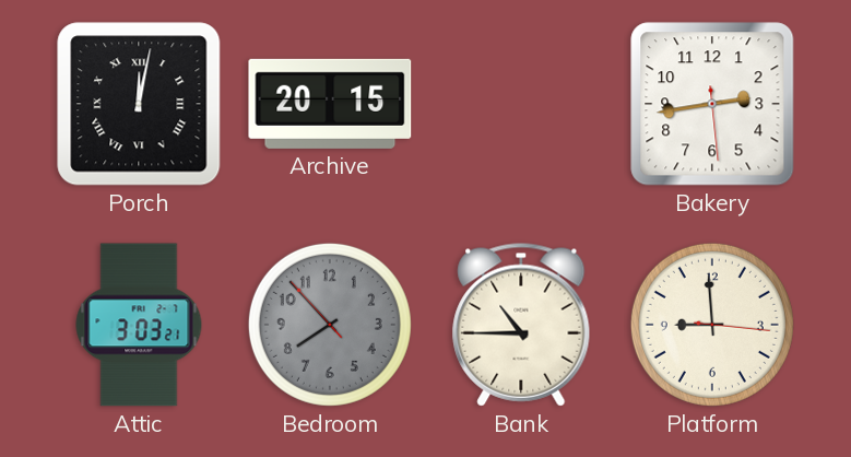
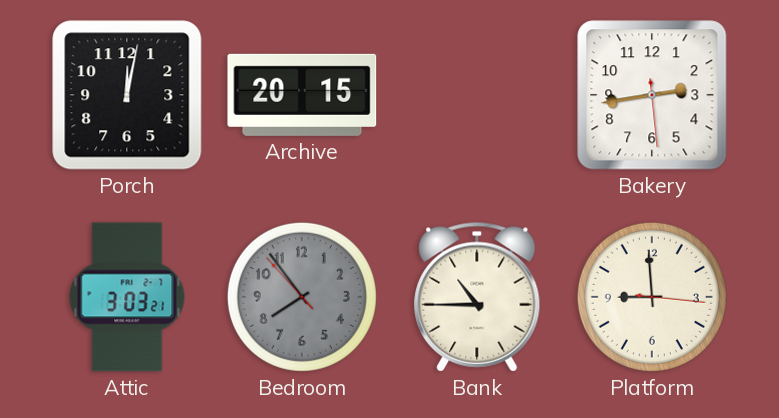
Porch numerals: Roman -> Arabic
Bedroom: 7:52 -> 7:53
